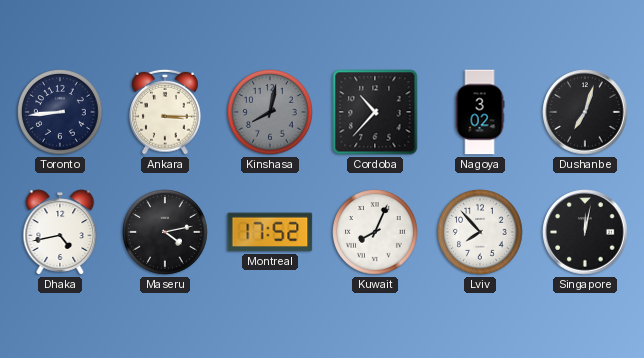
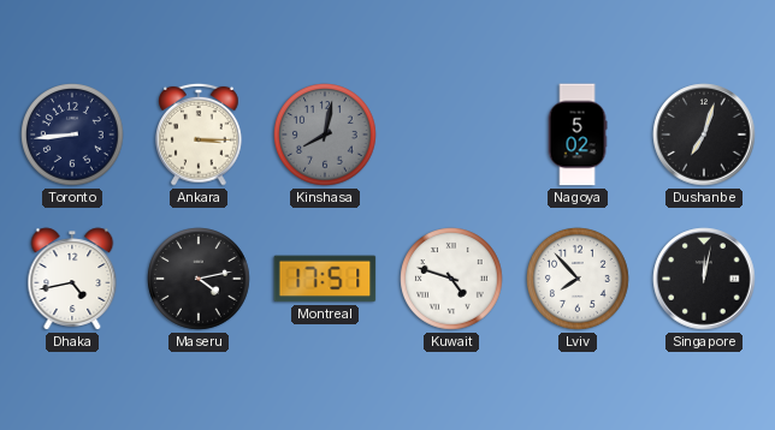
Cordoba: 10:37 -> none
Nagoya: 3:02 -> 5:02
Montreal: 17:52 -> 17:51
Kuwait: 8:04 -> 4:48
